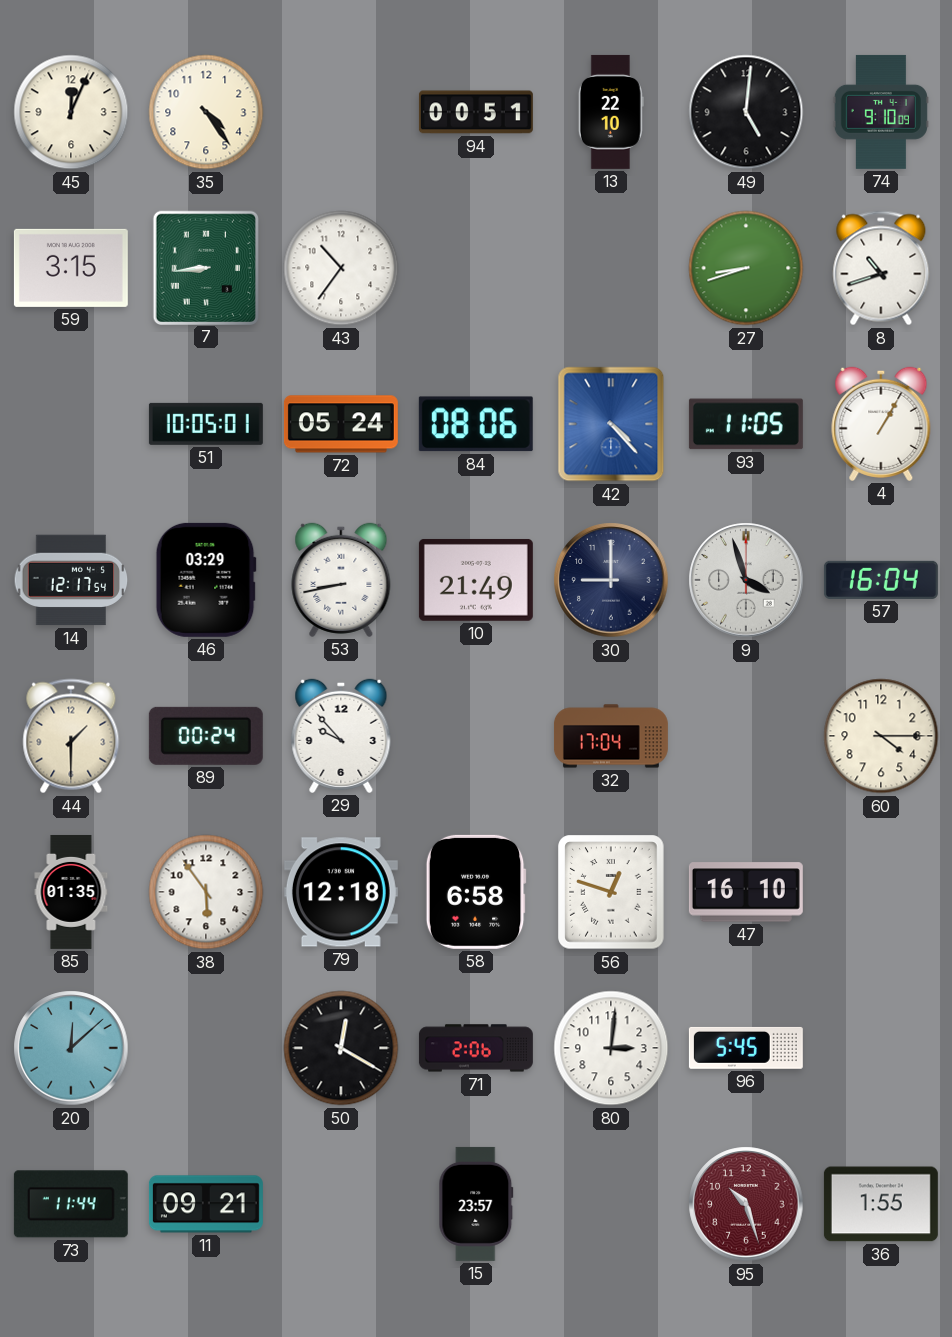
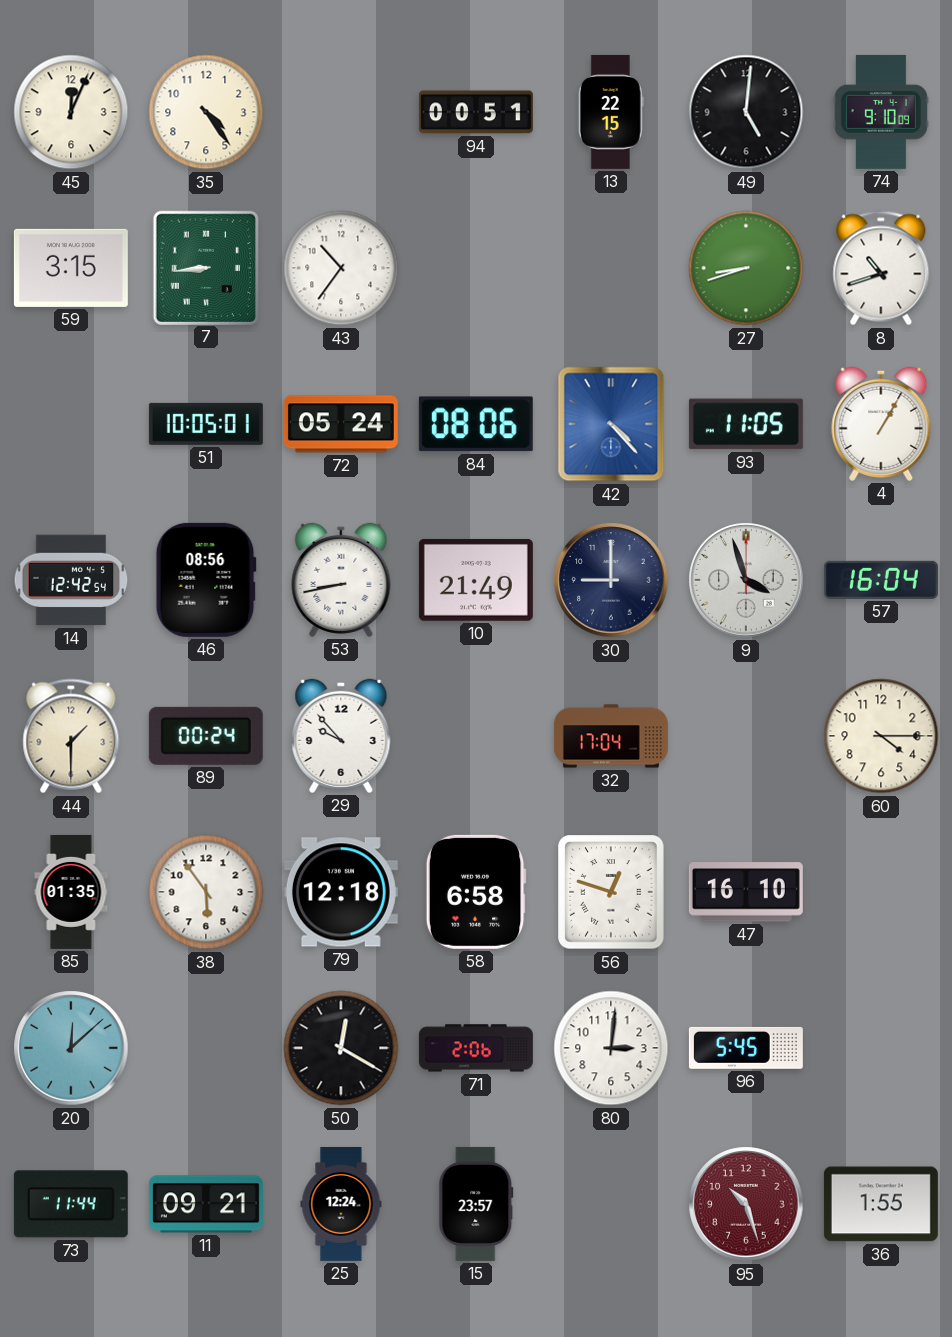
13: 22:10 -> 22:15
14: 12:17 -> 12:42
46: 03:29 -> 08:56
25: none -> 12:24
